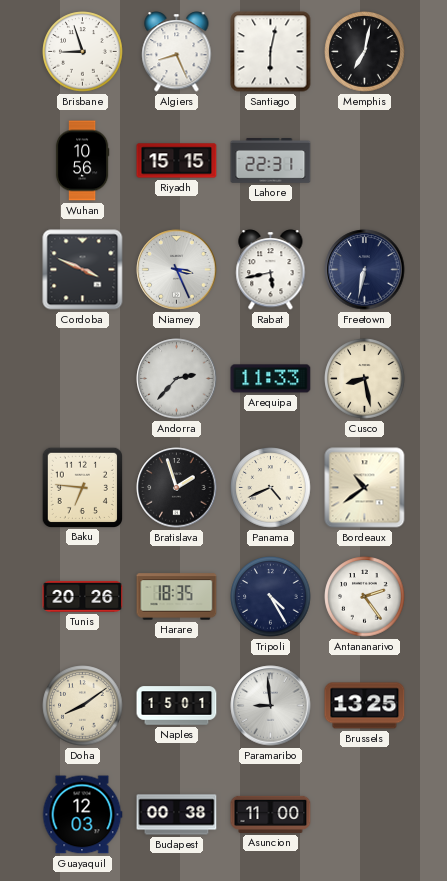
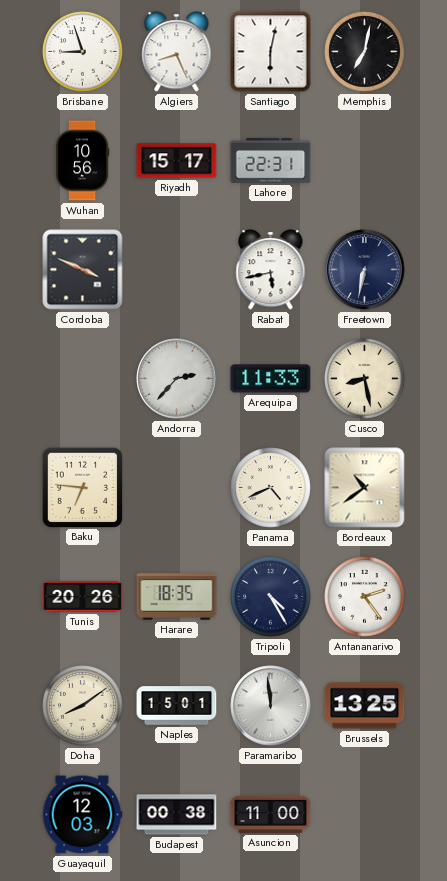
Riyadh: 15:15 -> 15:17
Niamey: 3:26 -> none
Bratislava: 1:57 -> none
Paramaribo: 8:59 -> 11:59
